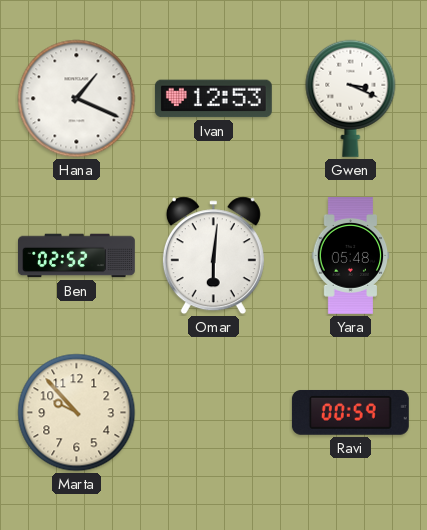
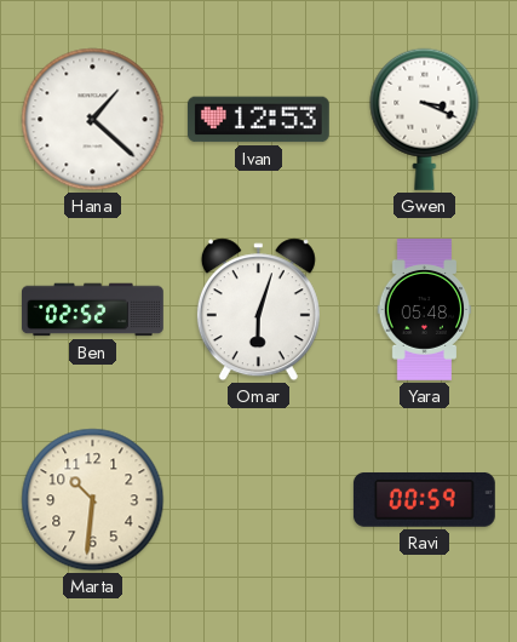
Hana: 1:19 -> 1:22
Omar: 6:01 -> 6:03
Marta: 9:53 -> 10:31
